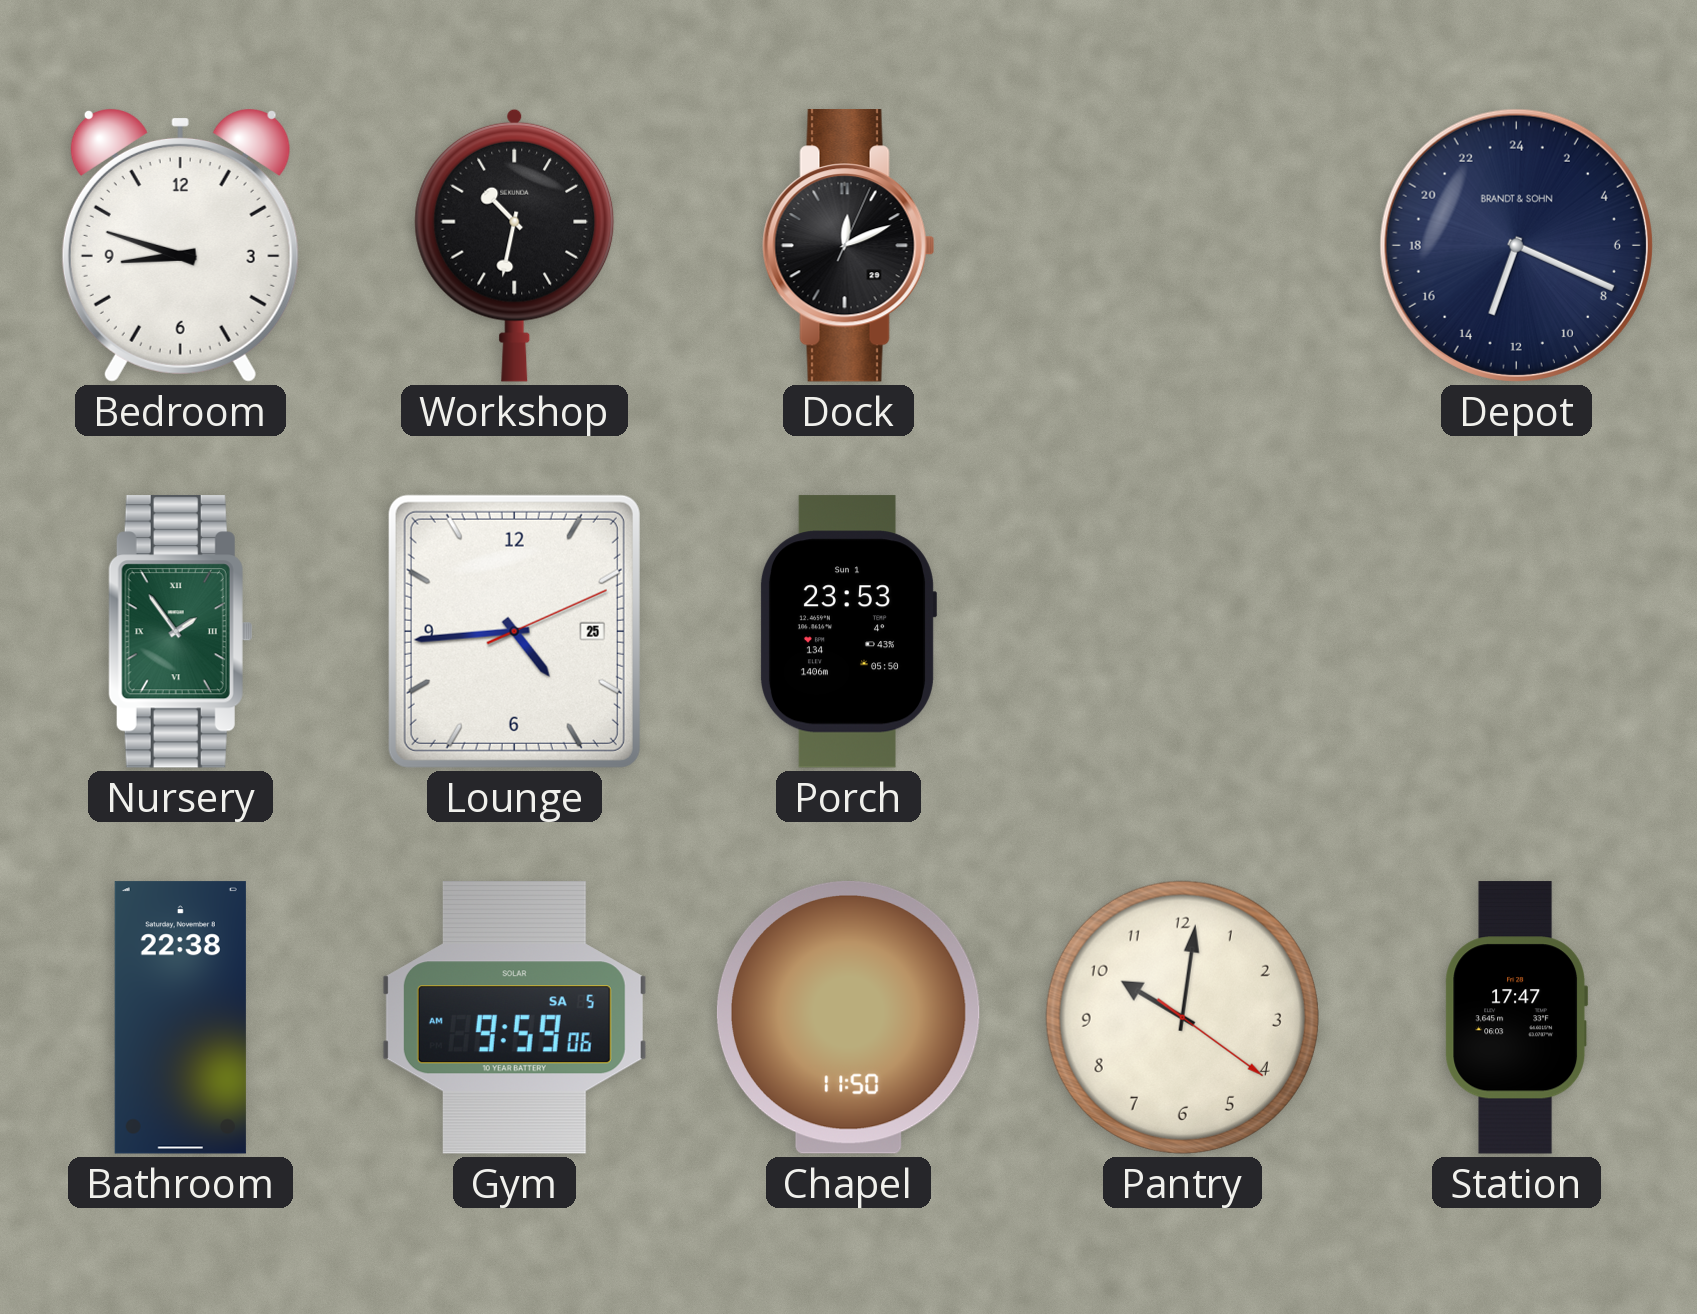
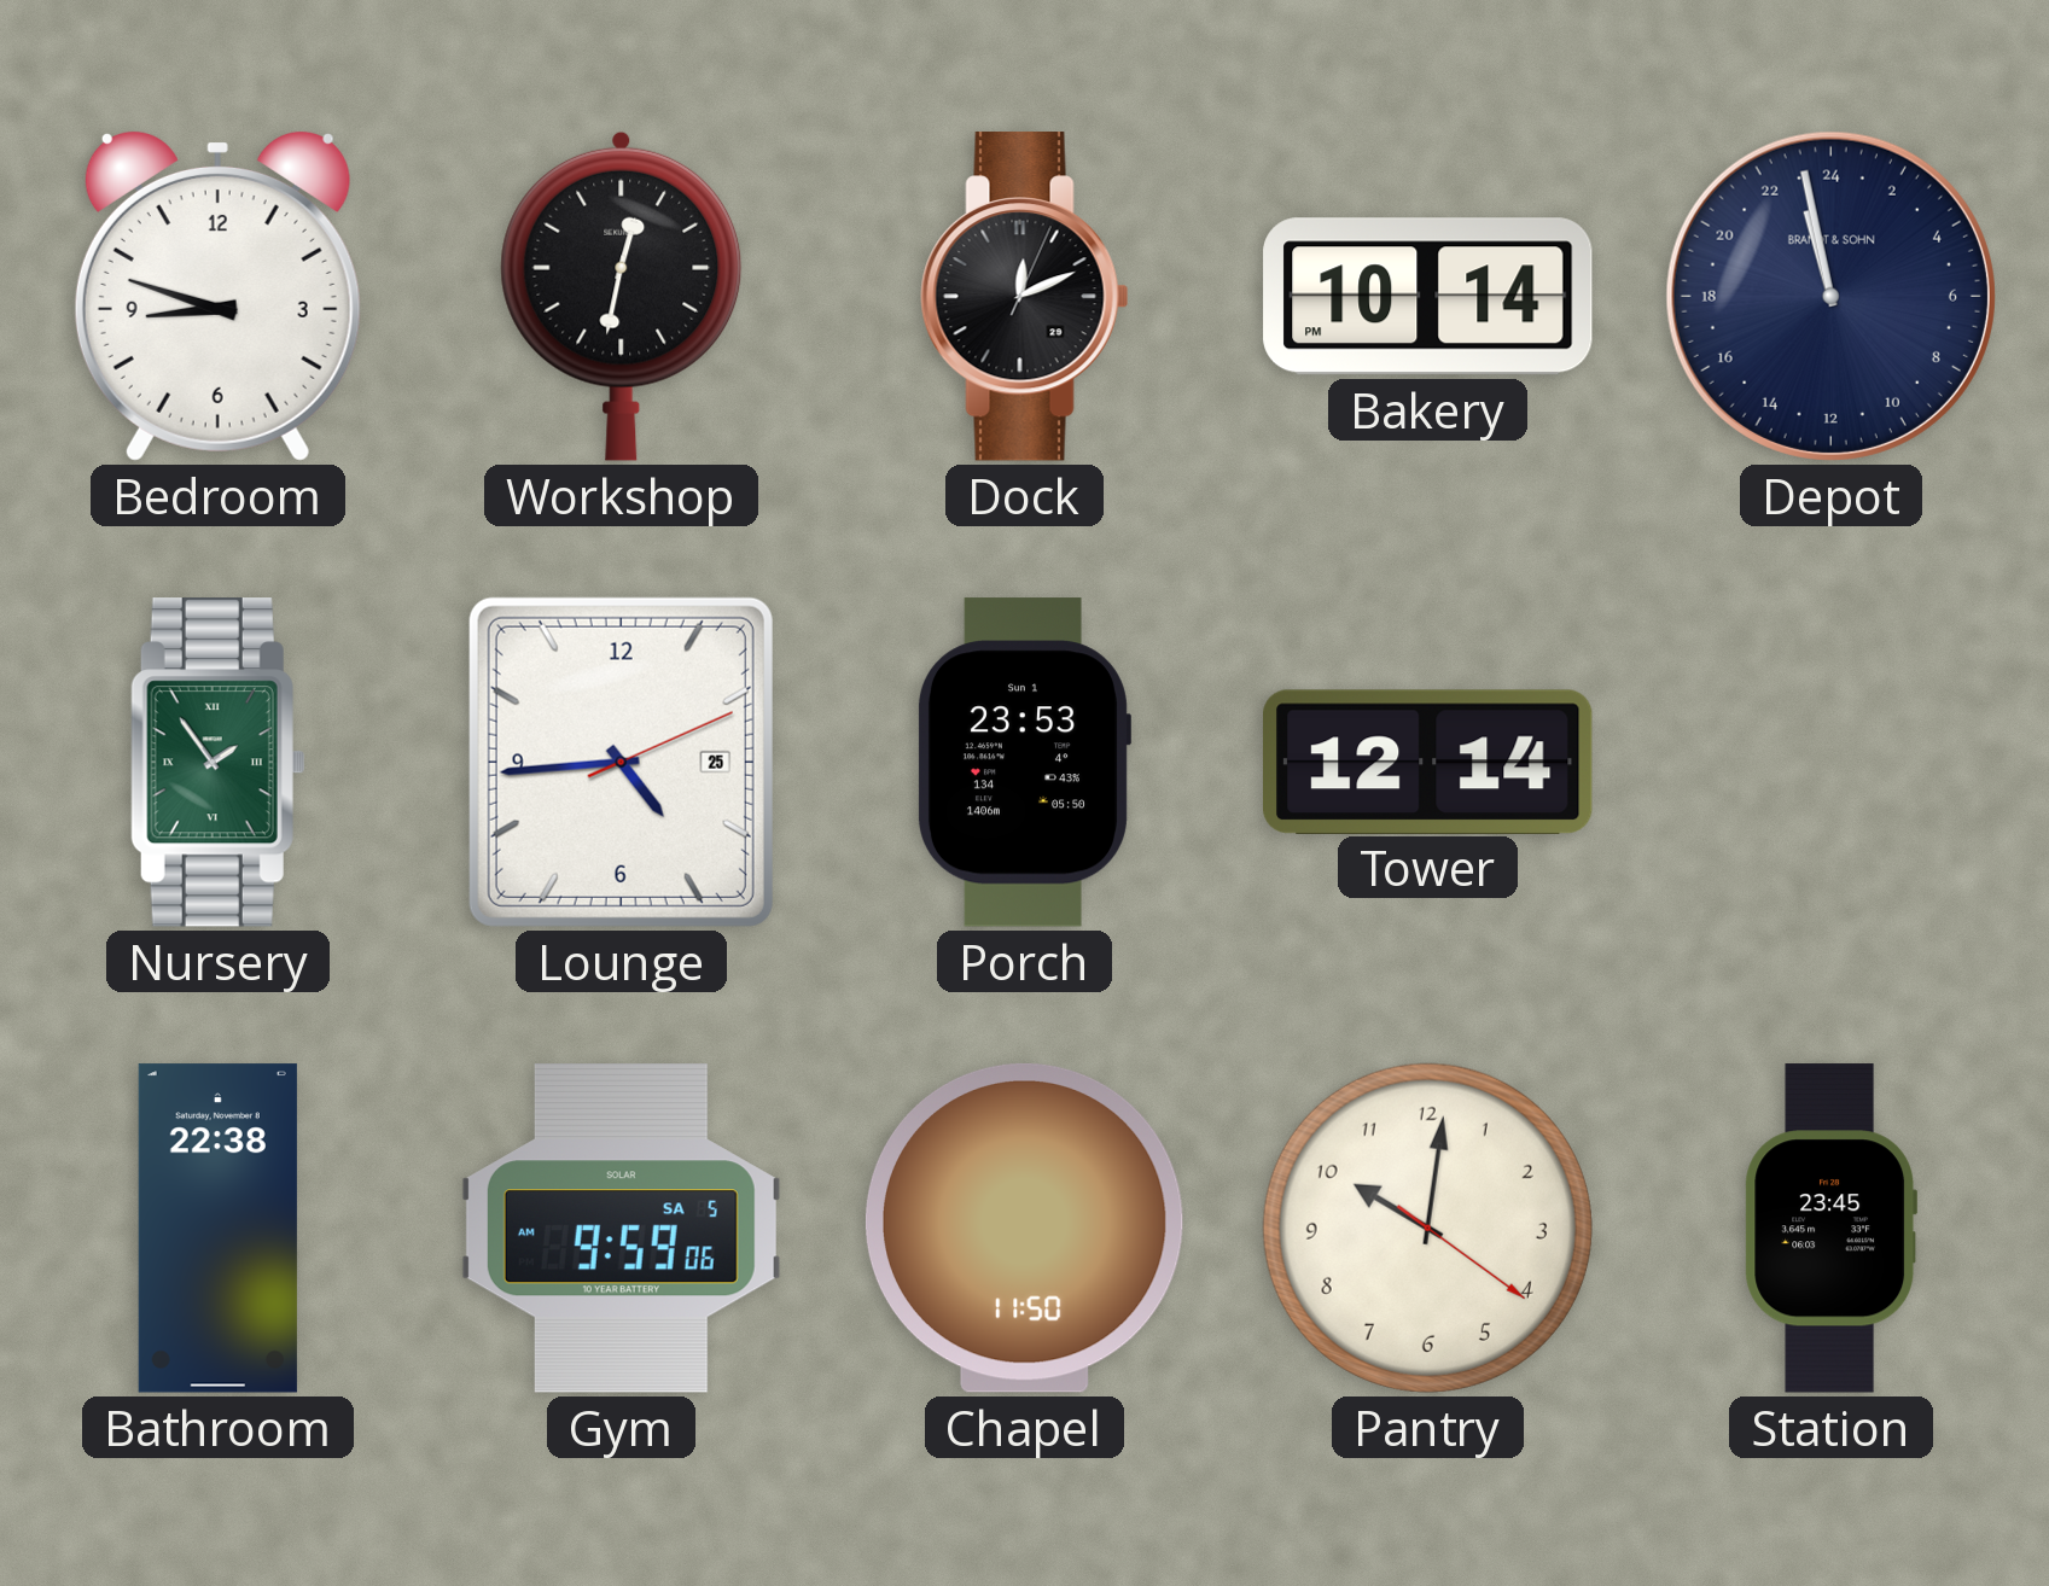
Workshop: 10:32 -> 12:32
Bakery: none -> 10:14
Depot: 13:19 -> 22:58
Tower: none -> 12:14
Station: 17:47 -> 23:45
